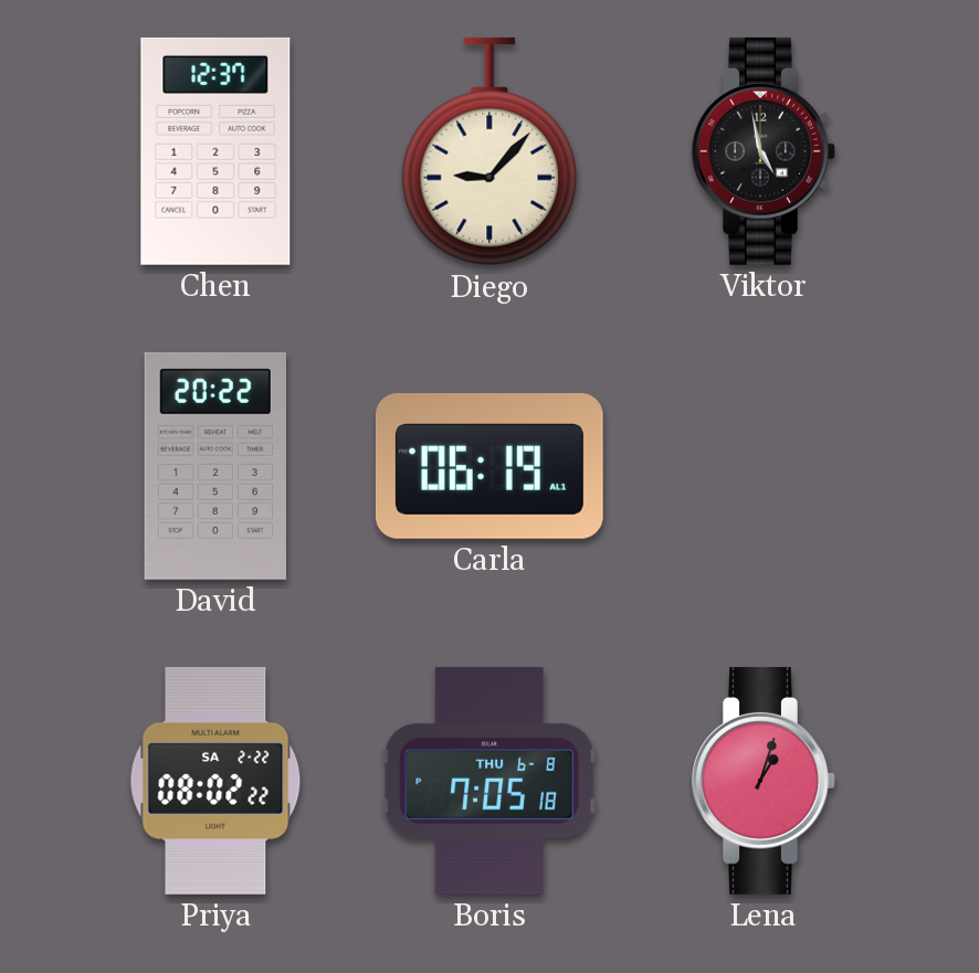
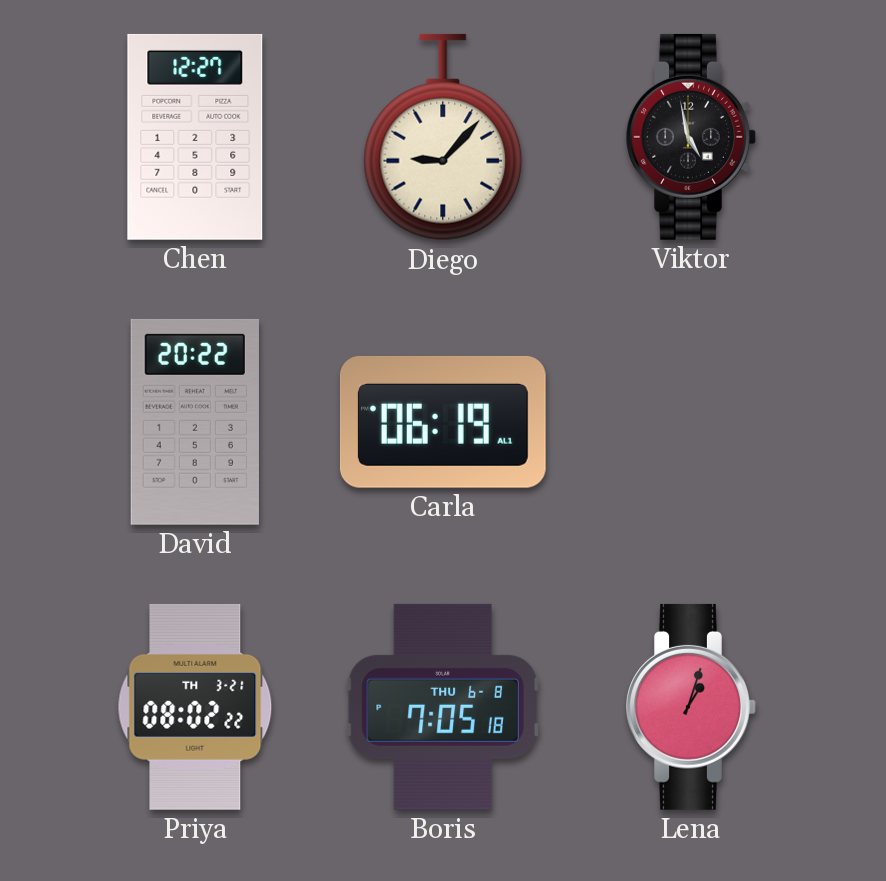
Chen: 12:37 -> 12:27
Priya date: SA 2-22 -> TH 3-21
